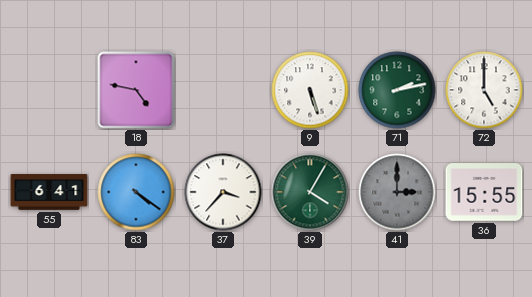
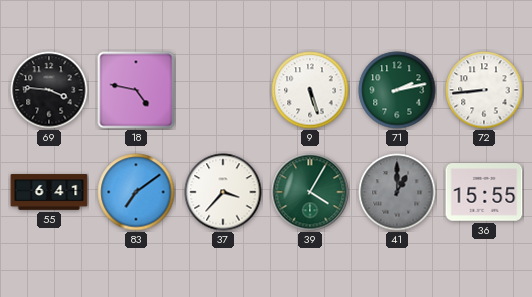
69: none -> 3:46
72: 5:00 -> 8:44
83: 4:21 -> 7:09
41: 3:00 -> 1:00
